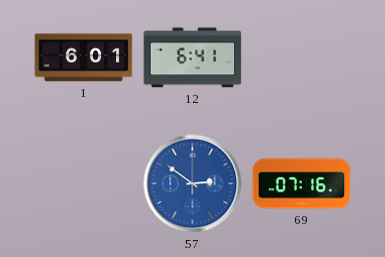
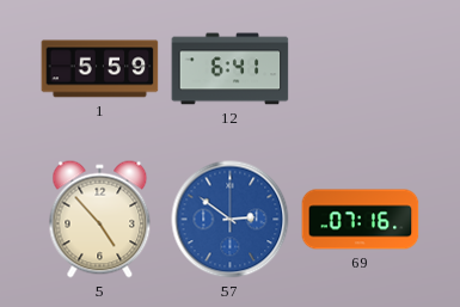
1: 6:01 -> 5:59
5: none -> 4:53
